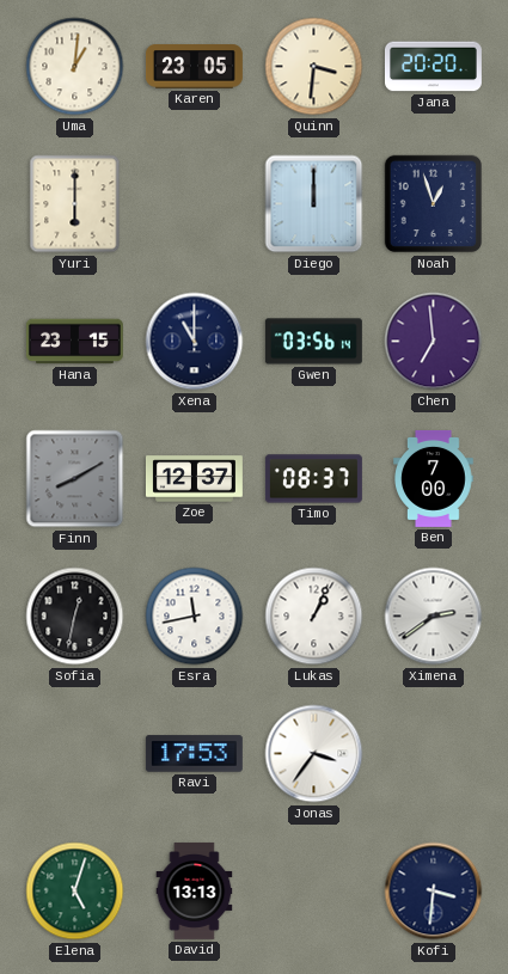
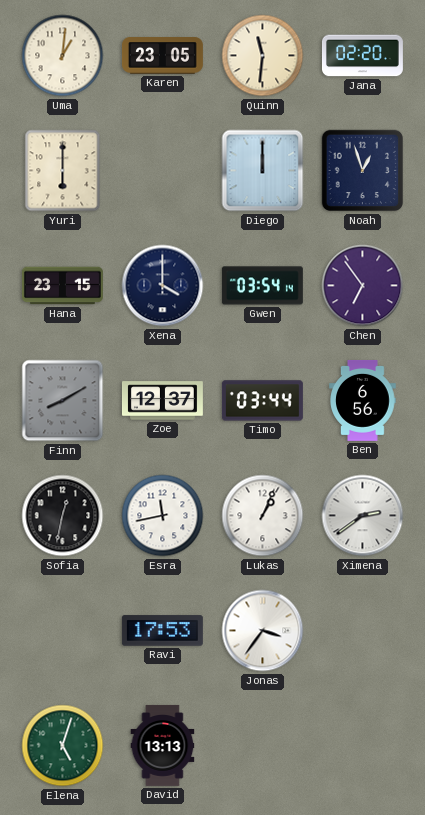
Quinn: 3:31 -> 11:31
Jana: 20:20 -> 02:20
Xena: 11:00 -> 4:00
Gwen: 03:56 -> 03:54
Chen: 6:59 -> 6:54
Timo: 08:37 -> 03:44
Ben: 7:00 -> 6:56
Kofi: 3:31 -> none
